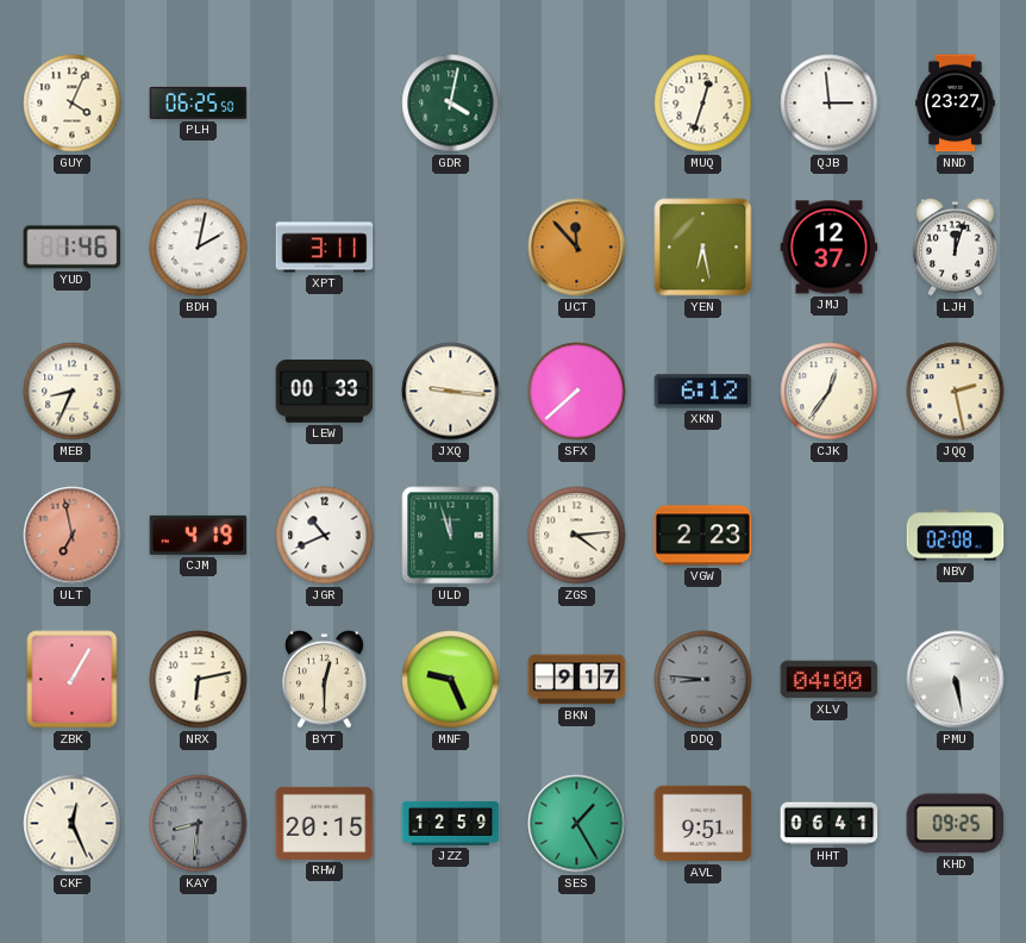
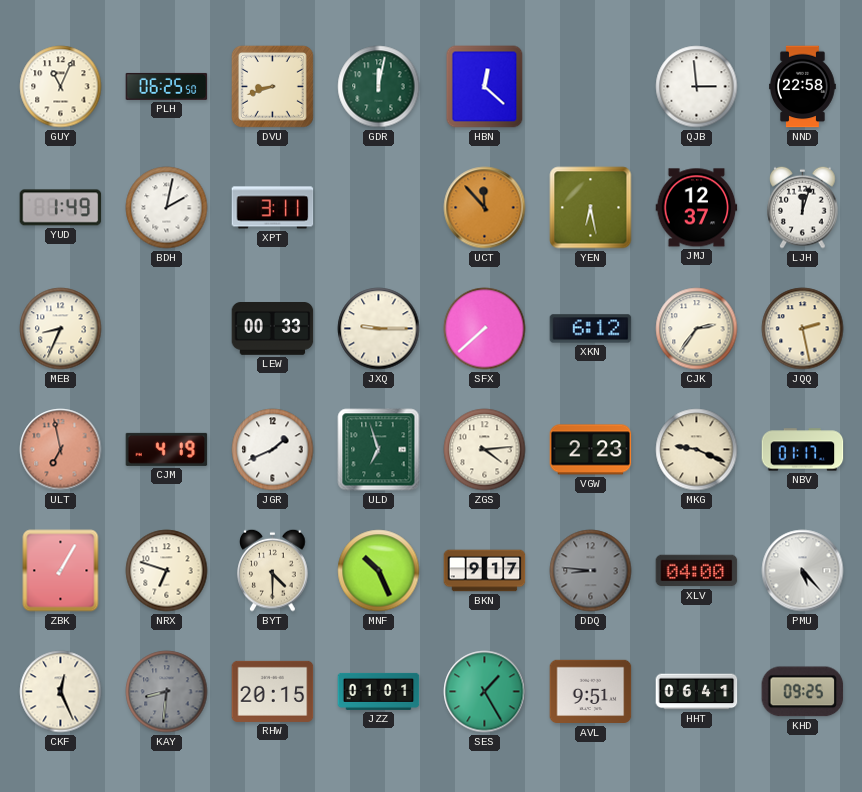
GUY: 4:04 -> 11:04
DVU: none -> 8:42
GDR: 4:02 -> 12:02
HBN: none -> 12:22
MUQ: 12:33 -> none
NND: 23:27 -> 22:58
YUD: 1:46 -> 1:49
JXQ: 9:16 -> 9:15
CJK: 12:36 -> 2:36
JGR: 10:41 -> 1:41
ULD: 11:57 -> 6:57
MKG: none -> 9:19
NBV: 02:08 -> 01:17
NRX: 6:13 -> 6:48
BYT: 12:30 -> 4:30
MNF: 9:26 -> 10:26
PMU: 5:28 -> 5:23
JZZ: 12:59 -> 01:01
